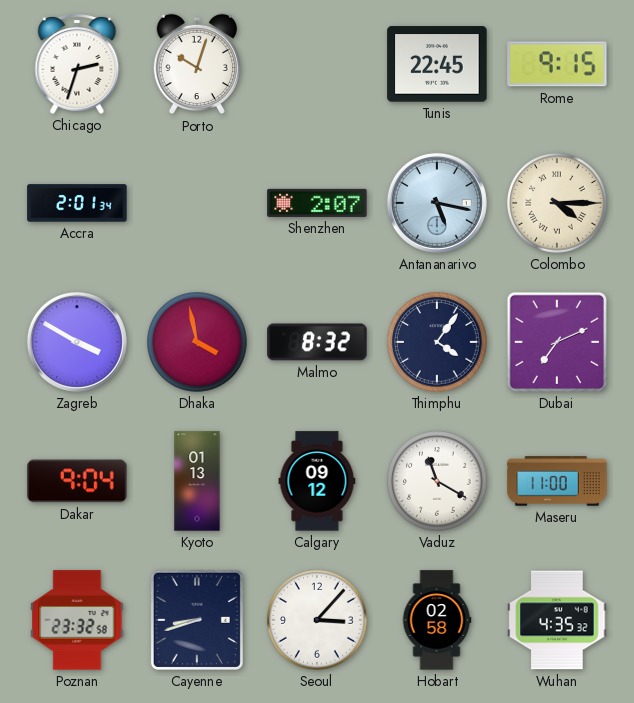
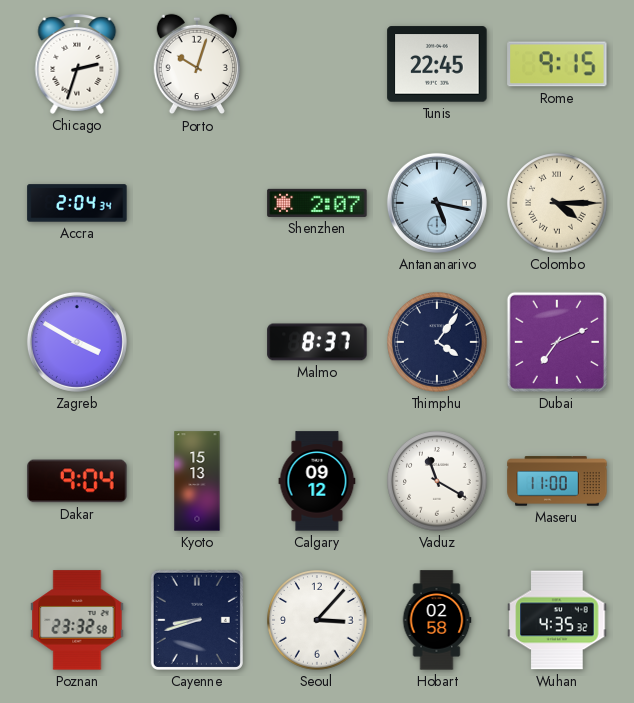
Accra: 2:01 -> 2:04
Dhaka: 3:58 -> none
Malmo: 8:32 -> 8:37
Kyoto: 01:13 -> 15:13
